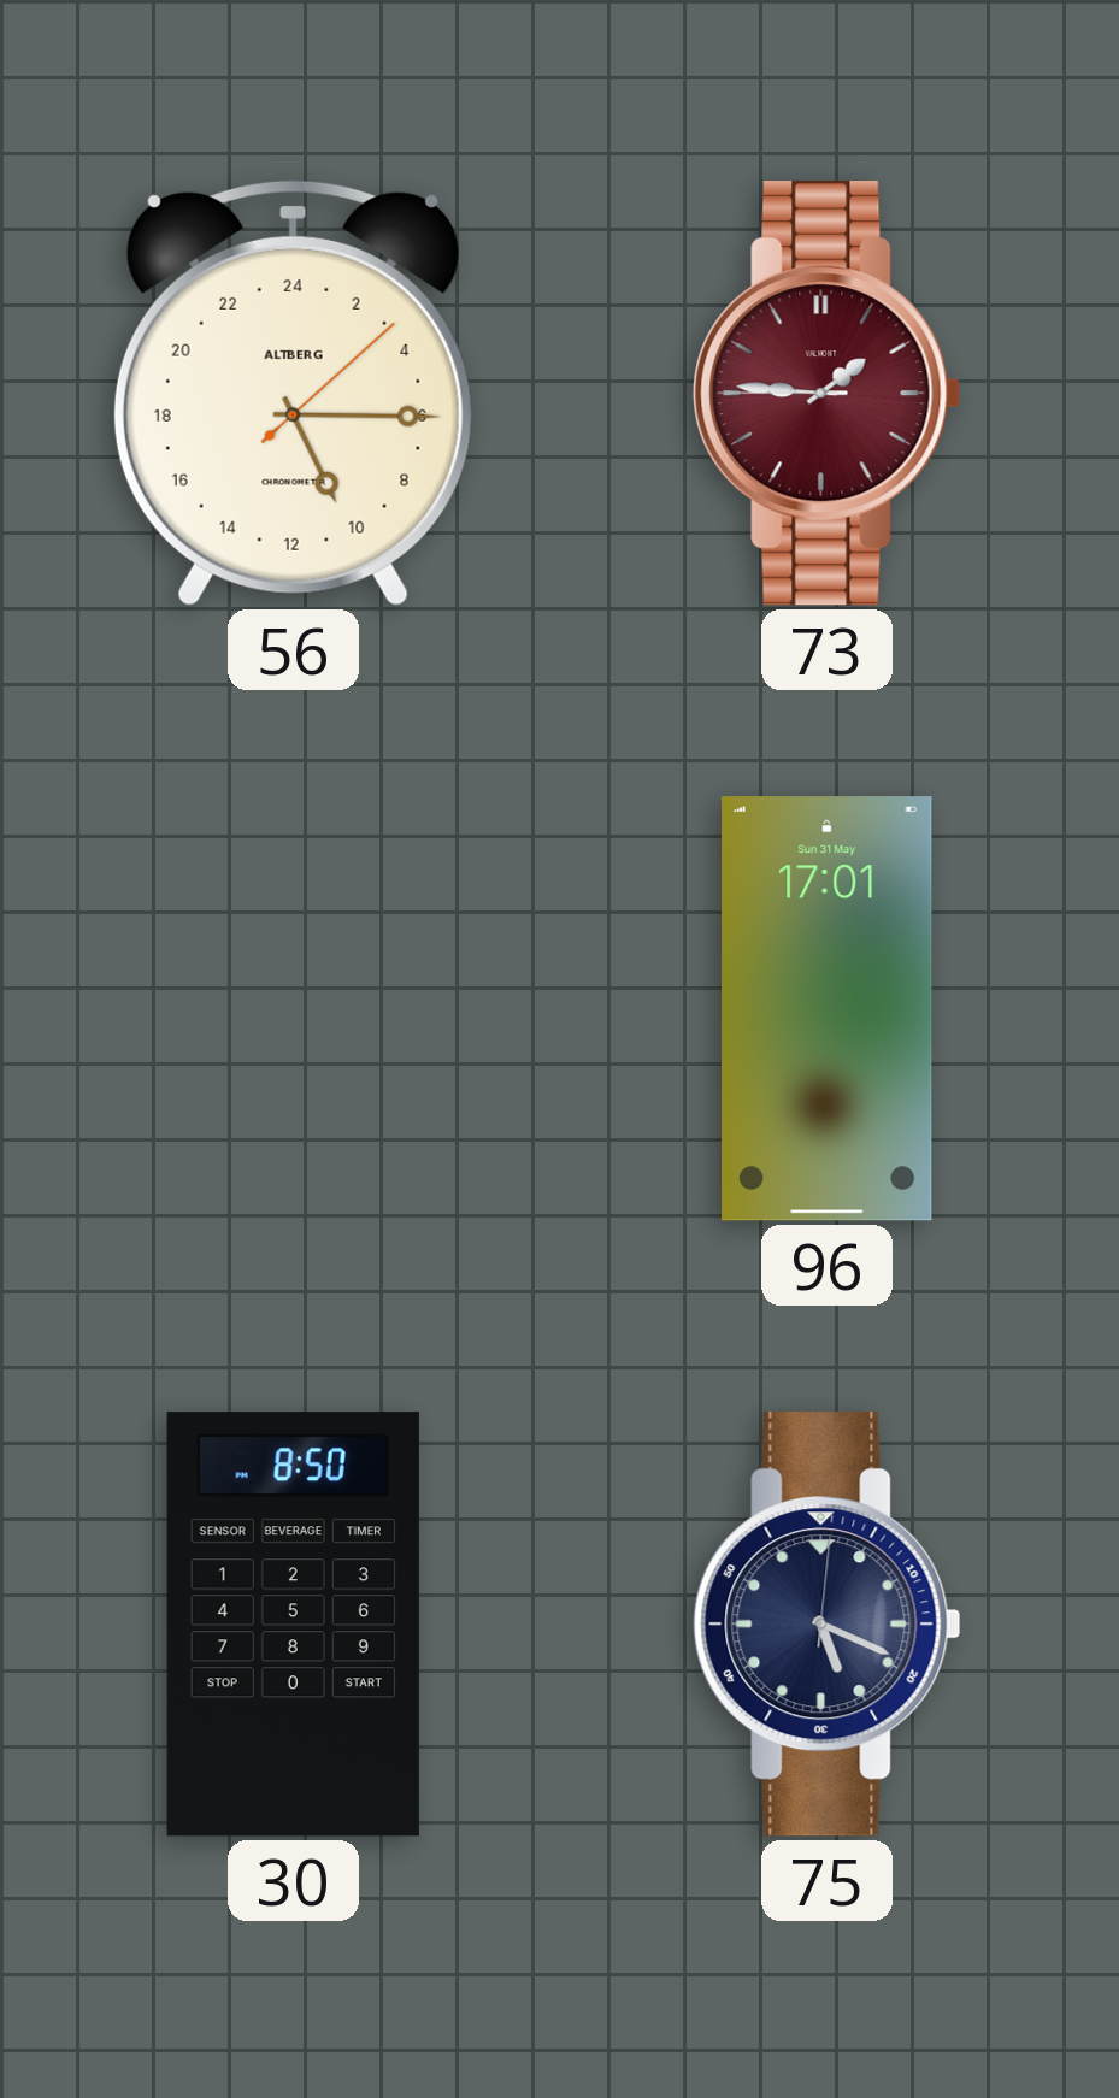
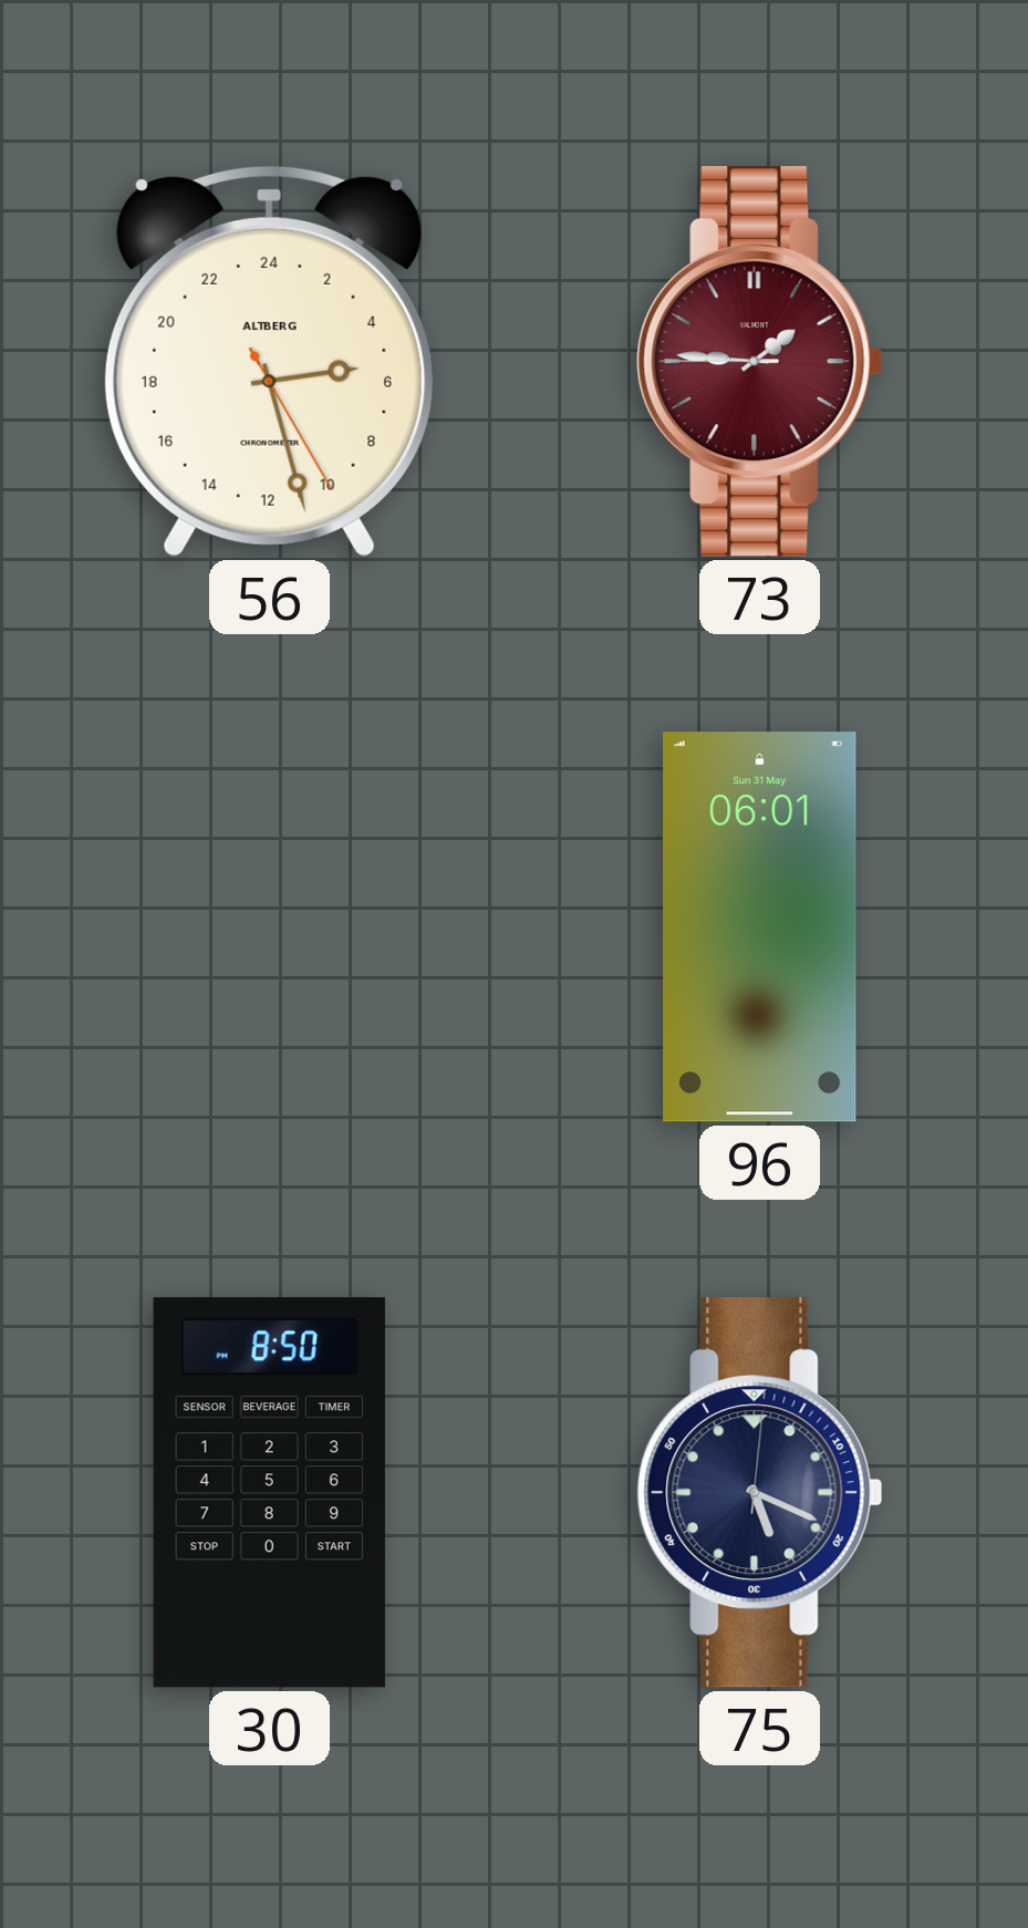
56: 10:15 -> 5:27
96: 17:01 -> 06:01
